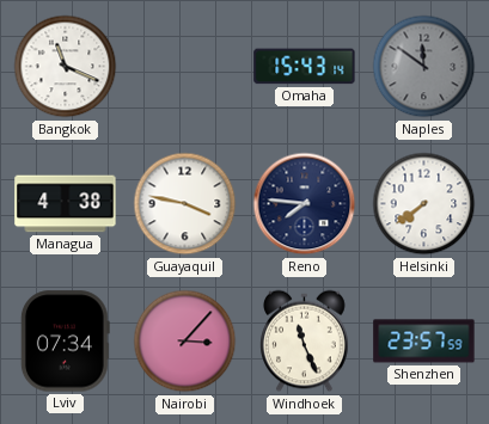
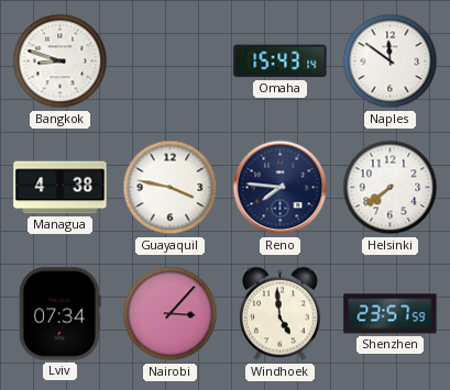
Bangkok: 11:19 -> 8:48
Naples dial: grey -> white
Windhoek: 11:26 -> 4:59
